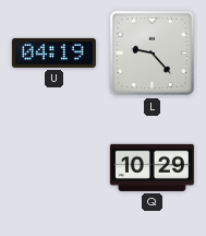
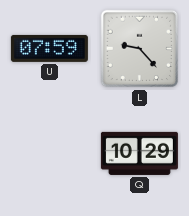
U: 04:19 -> 07:59
